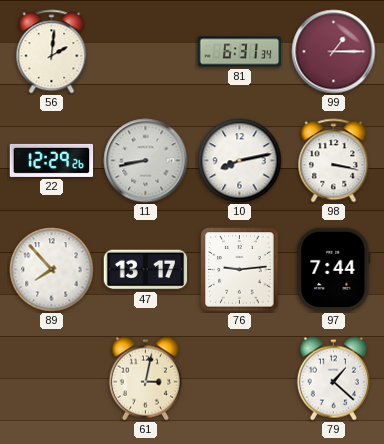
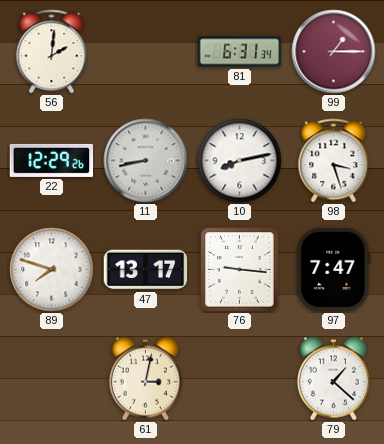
98: 3:17 -> 3:27
89: 7:53 -> 7:48
76: 9:14 -> 9:16
97: 7:44 -> 7:47
